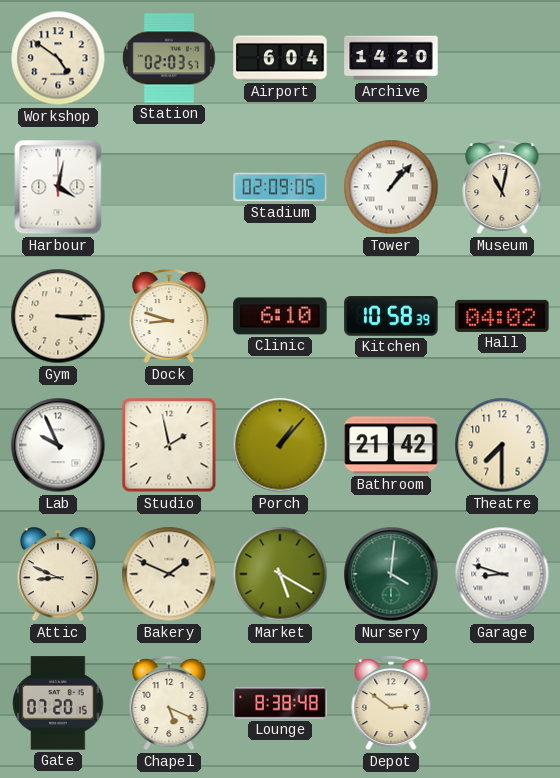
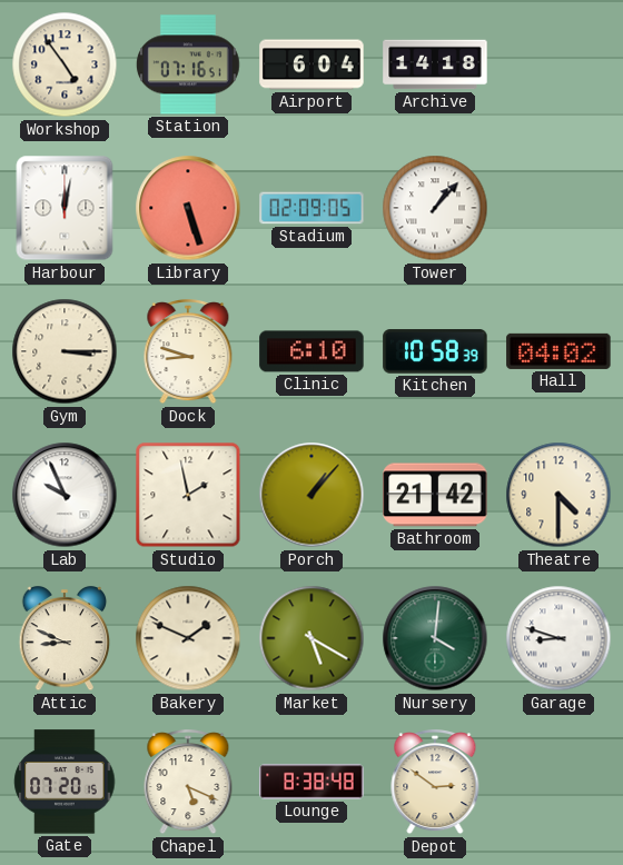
Workshop: 4:51 -> 4:54
Station: 02:03 -> 07:16
Archive: 14:20 -> 14:18
Harbour: 4:02 -> 12:02
Library: none -> 5:27
Museum: 11:02 -> none
Theatre: 7:30 -> 4:30
